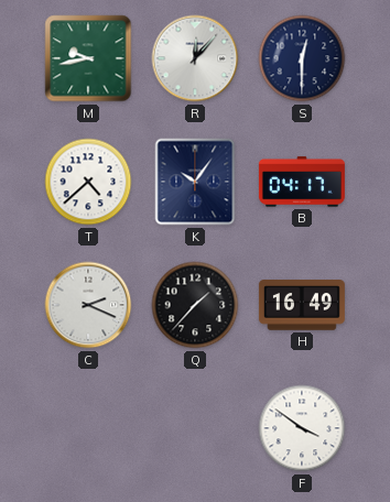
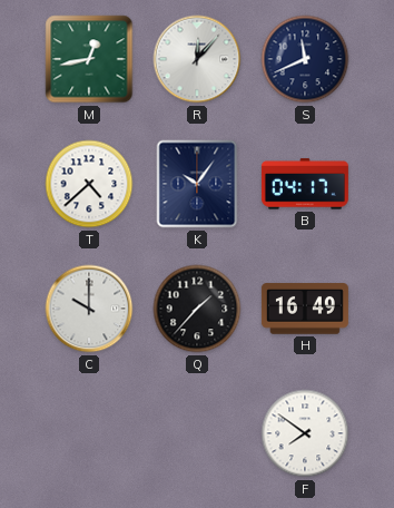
M: 9:43 -> 12:43
S: 12:30 -> 11:41
C: 2:19 -> 10:00
F: 3:51 -> 7:51
